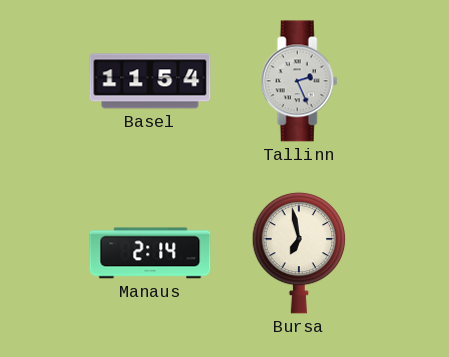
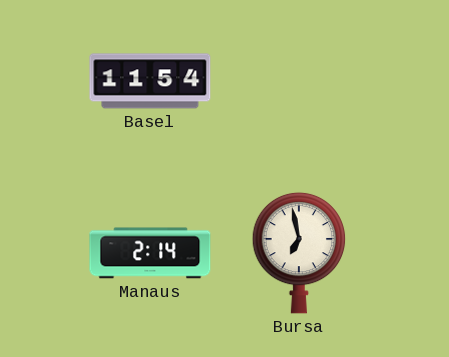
Tallinn: 2:26 -> none
